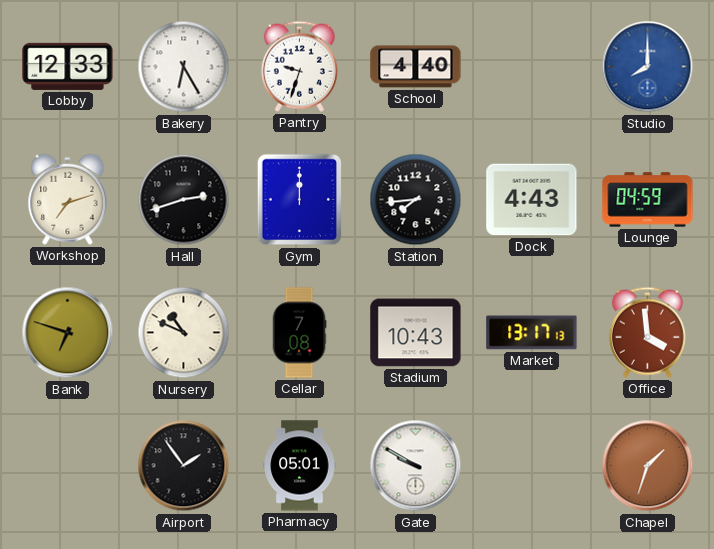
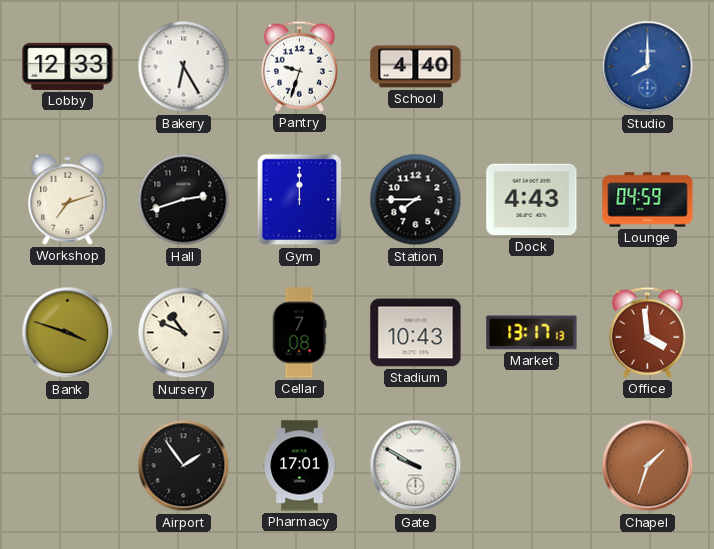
Station: 7:44 -> 7:45
Bank: 6:48 -> 3:48
Pharmacy: 05:01 -> 17:01
